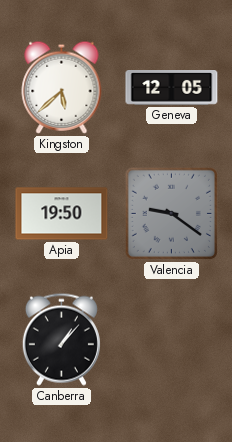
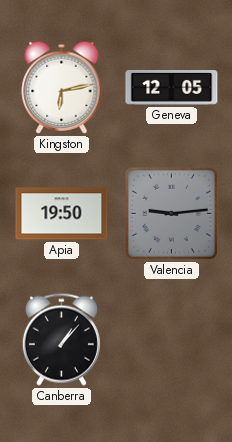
Kingston: 5:38 -> 6:13
Valencia: 9:21 -> 9:14
